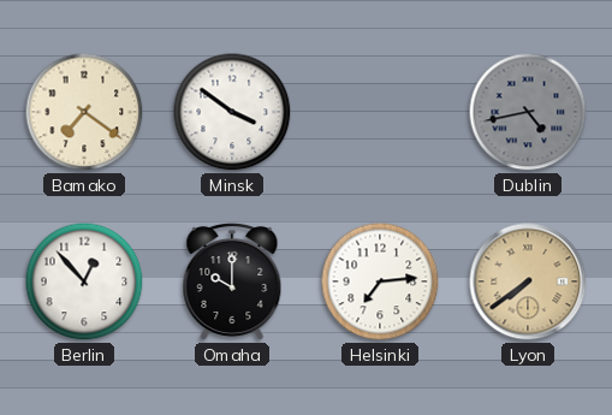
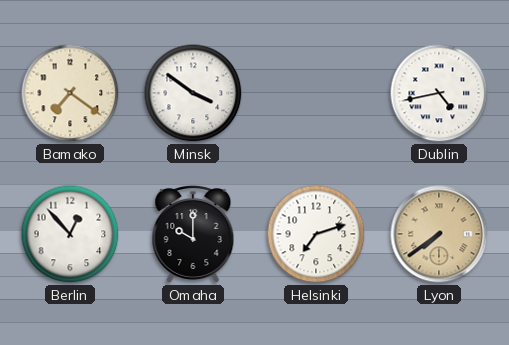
Dublin dial: grey -> white
Helsinki: 7:14 -> 7:12
